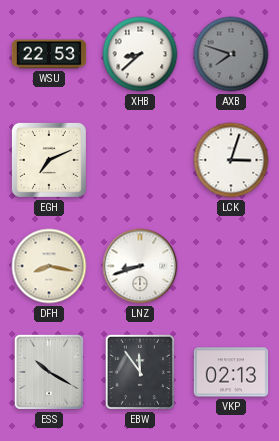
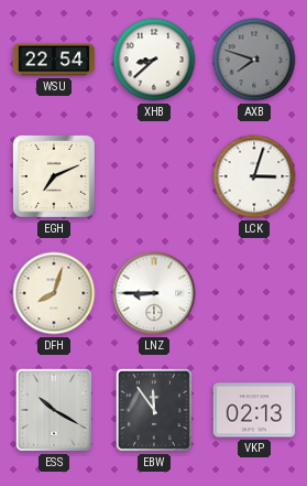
WSU: 22:53 -> 22:54
DFH: 8:17 -> 8:03
LNZ: 8:42 -> 8:45
